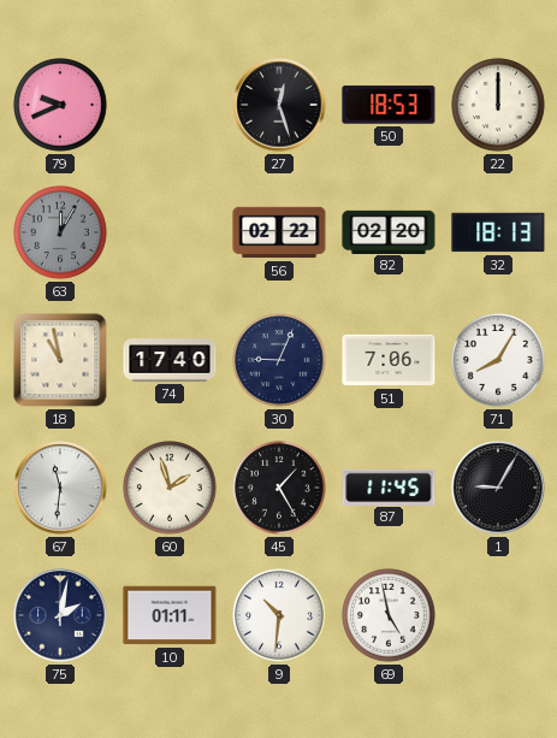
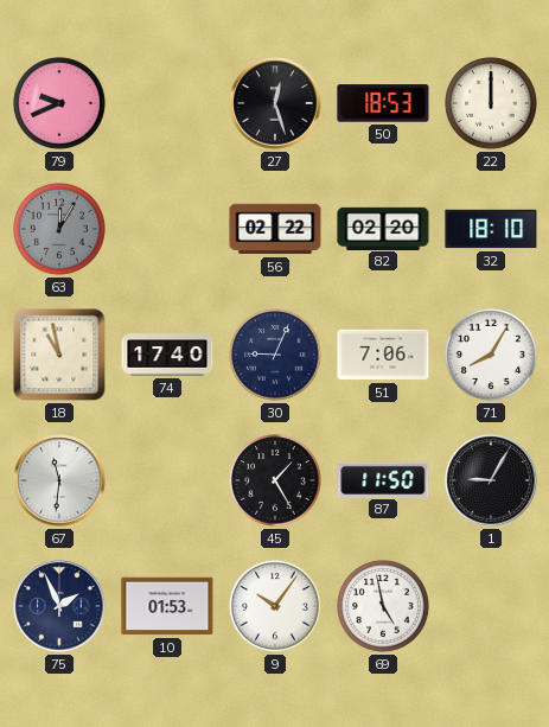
32: 18:13 -> 18:10
60: 1:57 -> none
87: 11:45 -> 11:50
75: 2:02 -> 1:56
10: 01:11 -> 01:53
9: 10:31 -> 10:06
